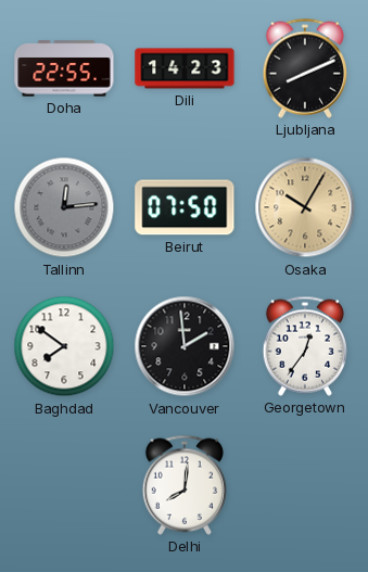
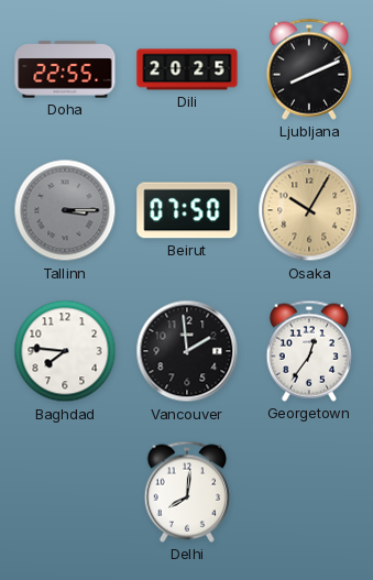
Dili: 14:23 -> 20:25
Tallinn: 12:14 -> 3:15
Baghdad: 7:51 -> 7:46
